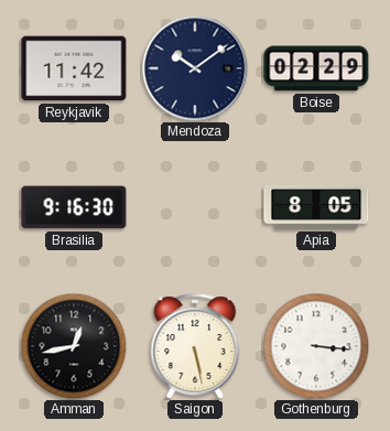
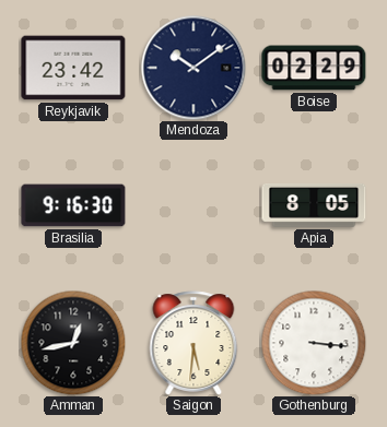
Reykjavik: 11:42 -> 23:42
Saigon: 5:28 -> 5:31
